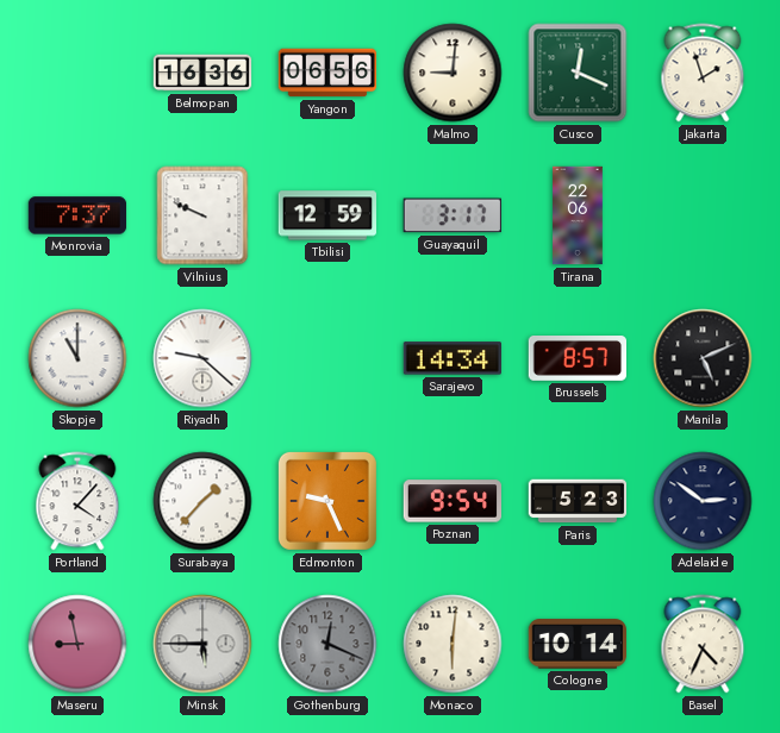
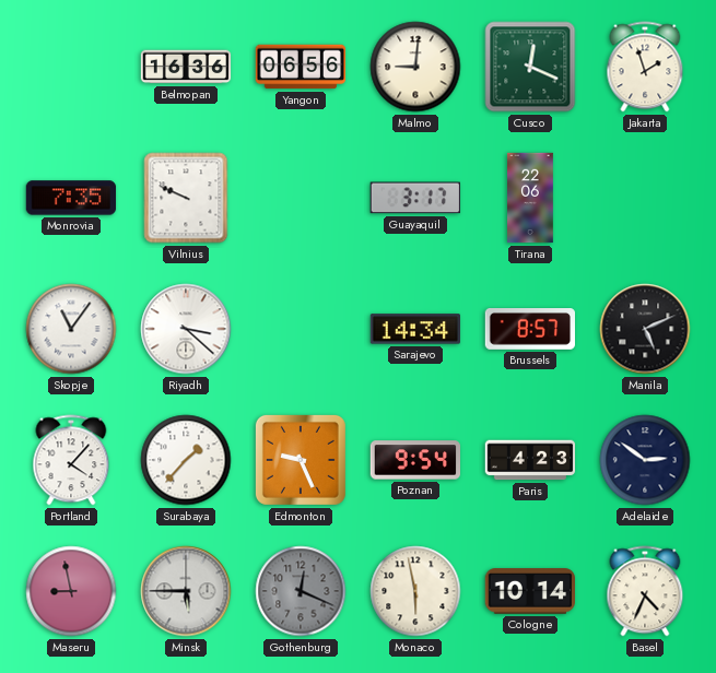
Monrovia: 7:37 -> 7:35
Tbilisi: 12:59 -> none
Skopje: 11:00 -> 11:06
Riyadh: 9:22 -> 3:22
Paris: 5:23 -> 4:23
Monaco: 6:01 -> 5:58
